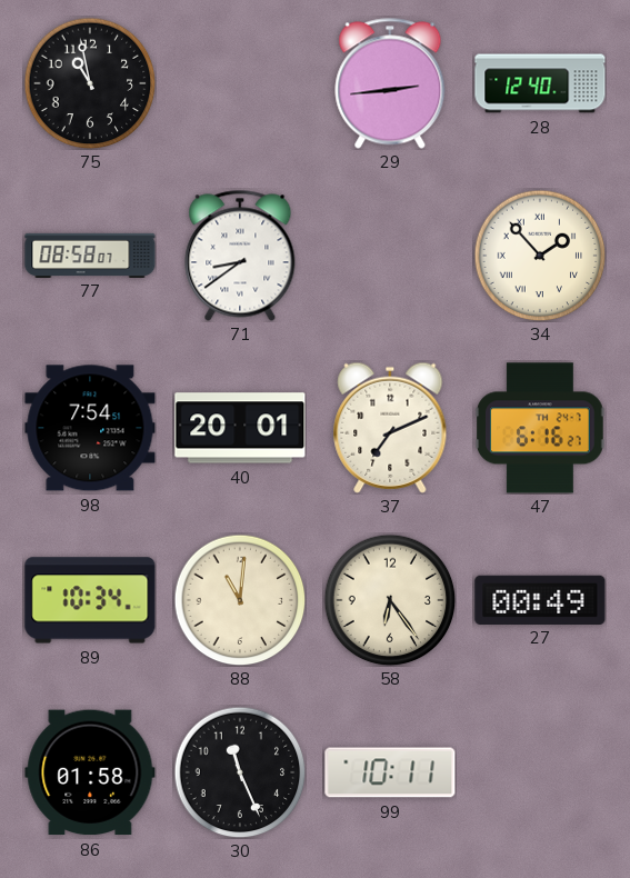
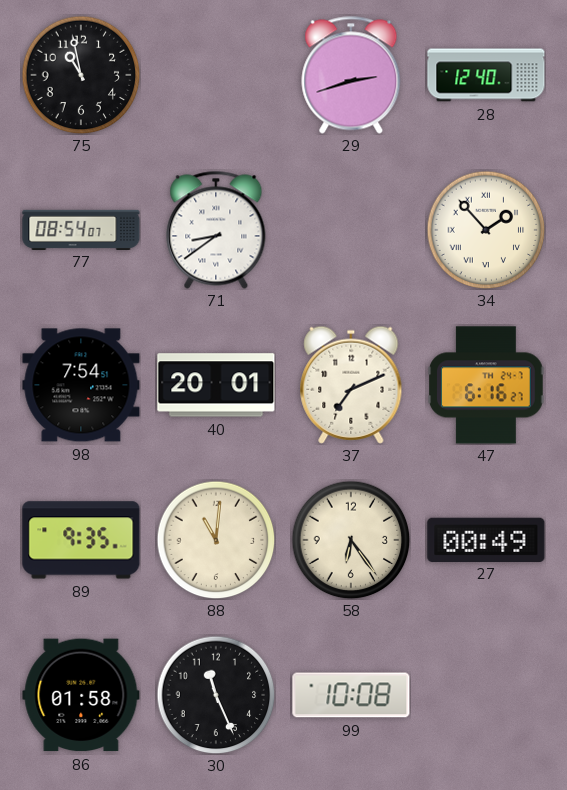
29: 2:44 -> 2:42
77: 08:58 -> 08:54
89: 10:34 -> 9:35
99: 10:11 -> 10:08
